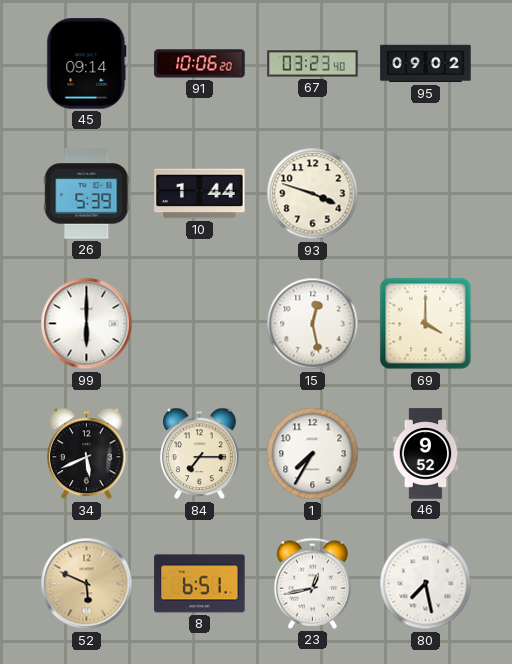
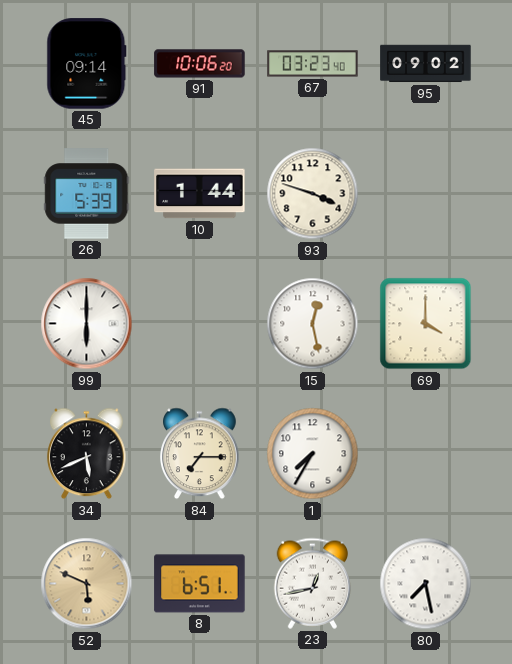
46: 9:52 -> none
